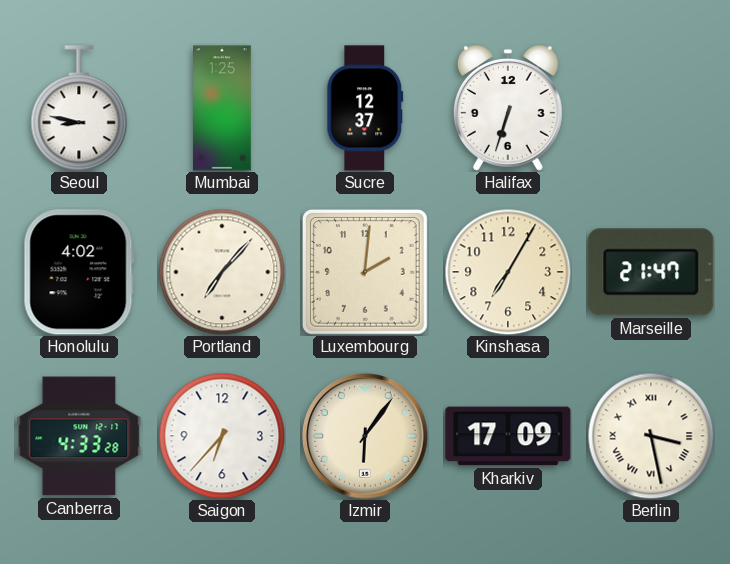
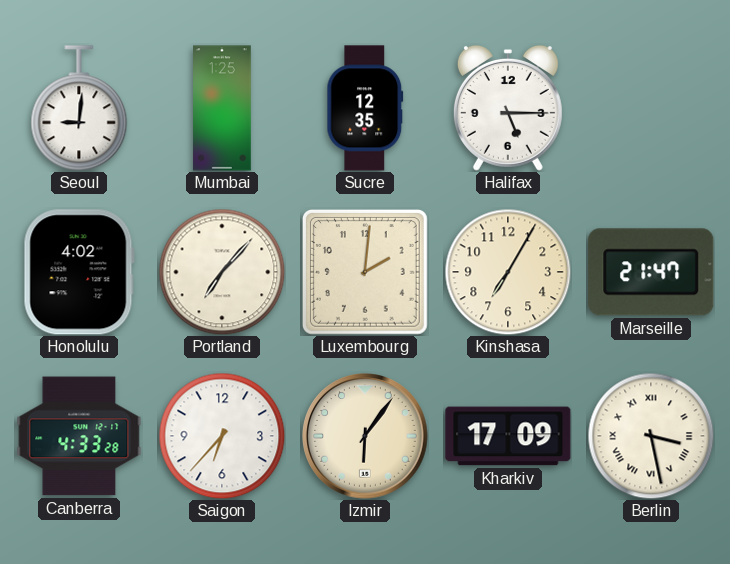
Seoul: 8:47 -> 9:01
Sucre: 12:37 -> 12:35
Halifax: 6:33 -> 5:15
